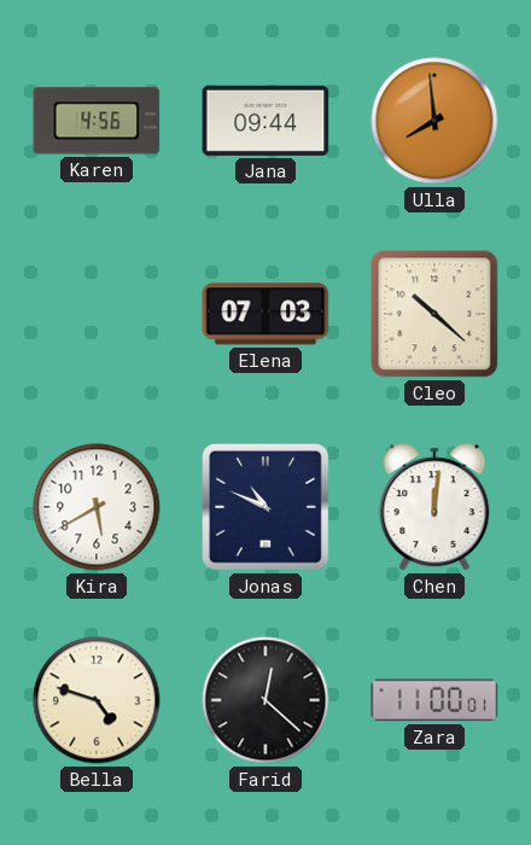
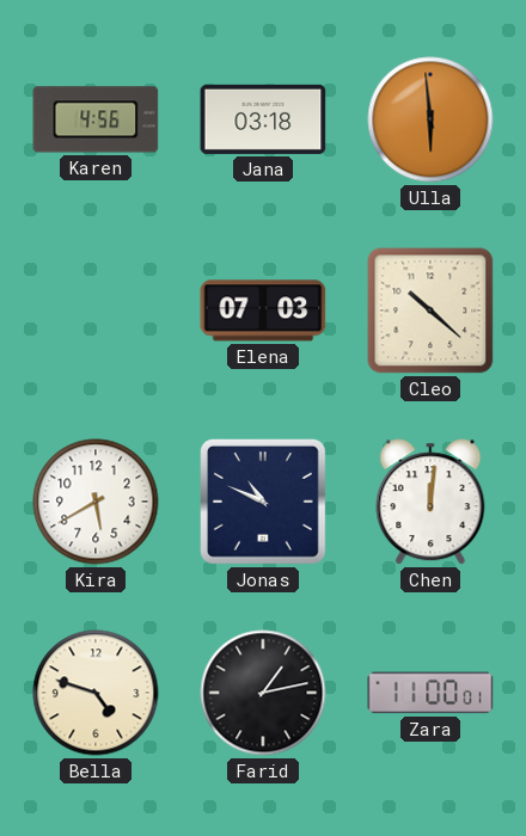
Jana: 09:44 -> 03:18
Ulla: 7:59 -> 5:59
Farid: 12:22 -> 1:13
